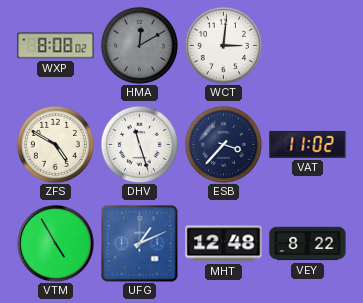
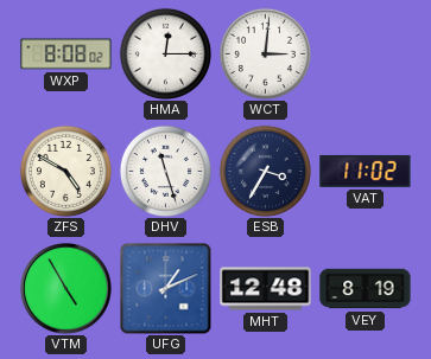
HMA: 12:10 -> 12:15
HMA dial: grey -> white
ESB: 3:37 -> 3:35
VEY: 8:22 -> 8:19
